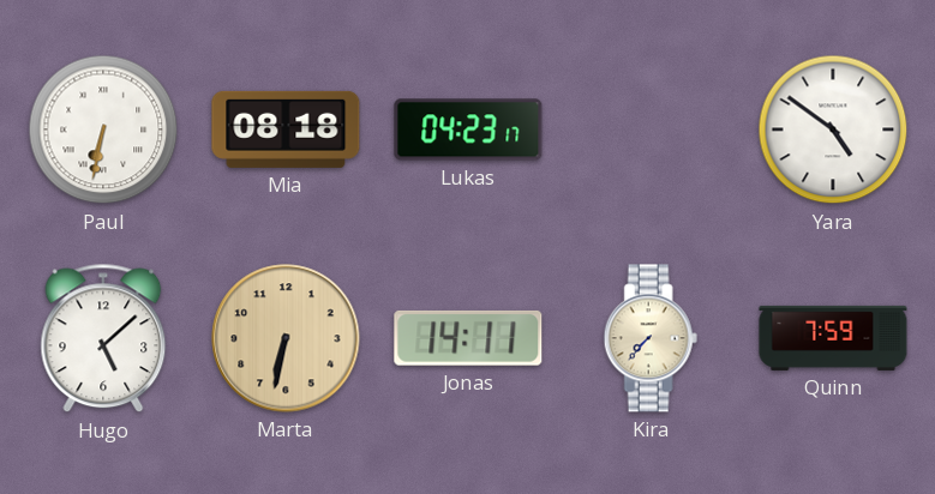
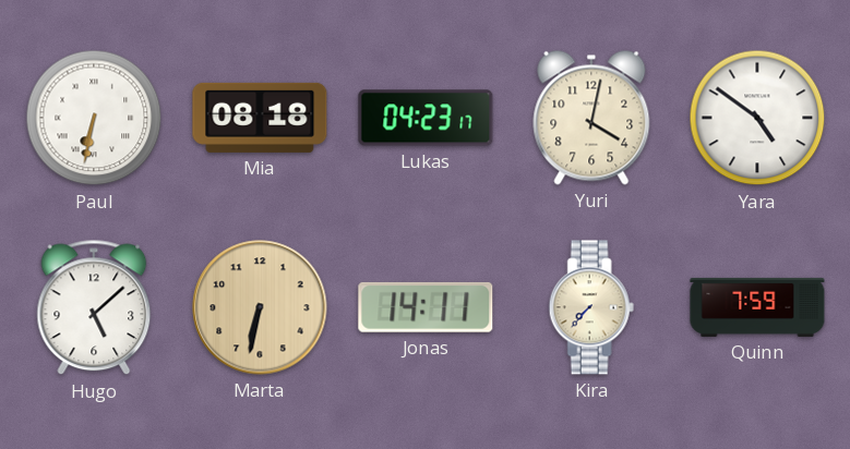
Yuri: none -> 4:02
